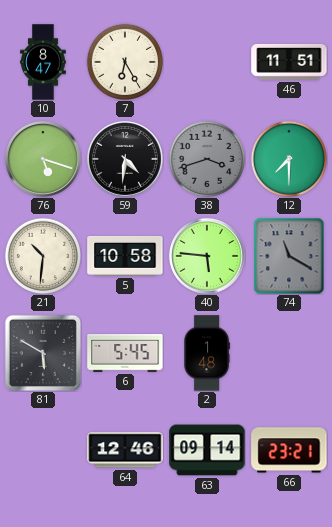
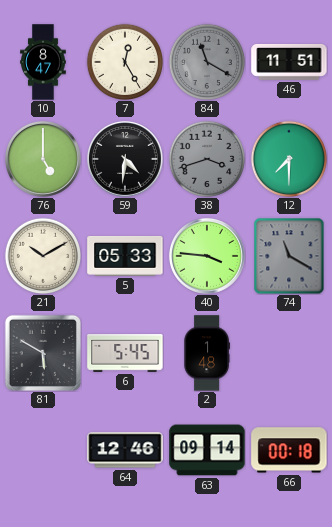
7: 6:25 -> 12:25
84: none -> 11:20
76: 5:18 -> 5:00
21: 10:31 -> 10:10
5: 10:58 -> 05:33
40: 5:46 -> 3:46
66: 23:21 -> 00:18
